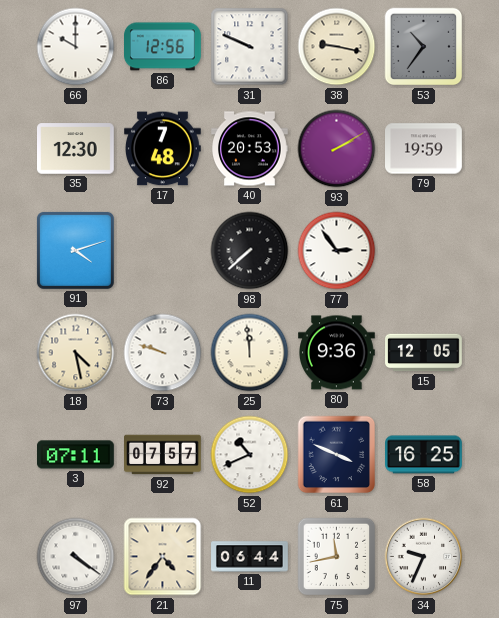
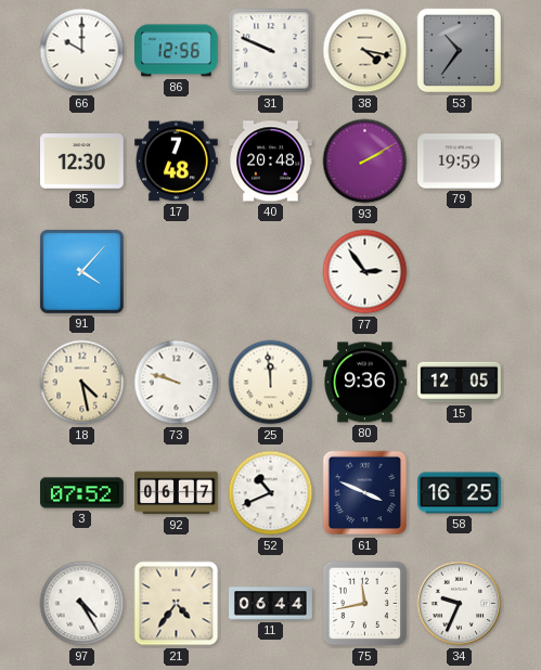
38: 9:17 -> 4:17
40: 20:53 -> 20:48
91: 4:12 -> 4:07
98: 7:38 -> none
3: 07:11 -> 07:52
92: 07:57 -> 06:17
97: 4:21 -> 4:25
